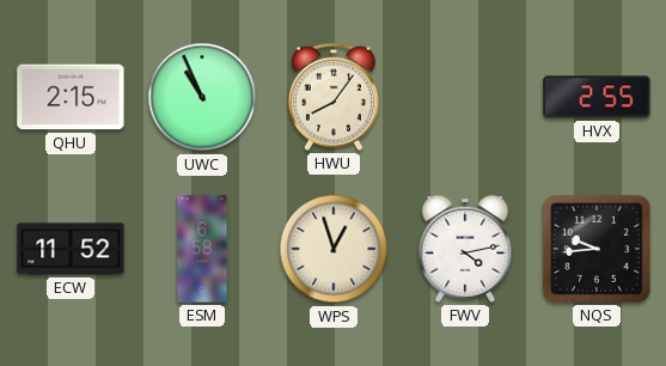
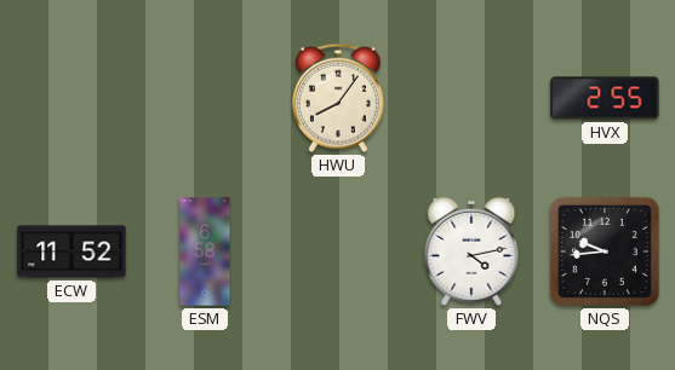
QHU: 2:15 -> none
UWC: 10:56 -> none
WPS: 12:57 -> none
